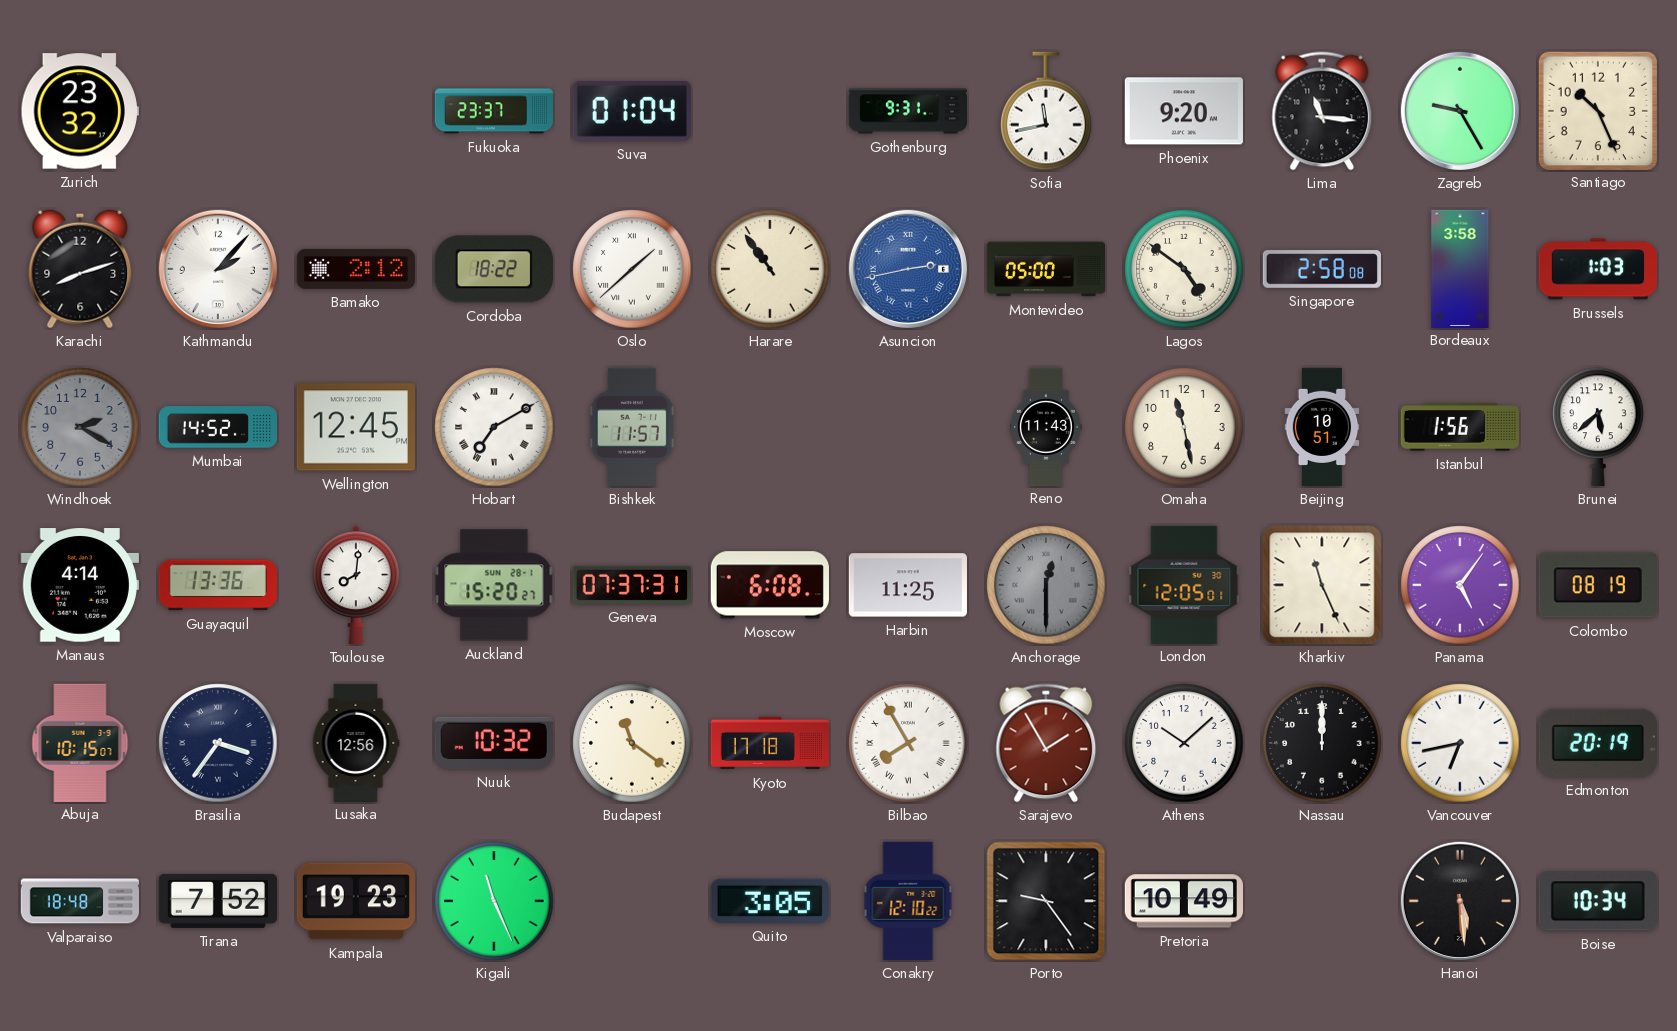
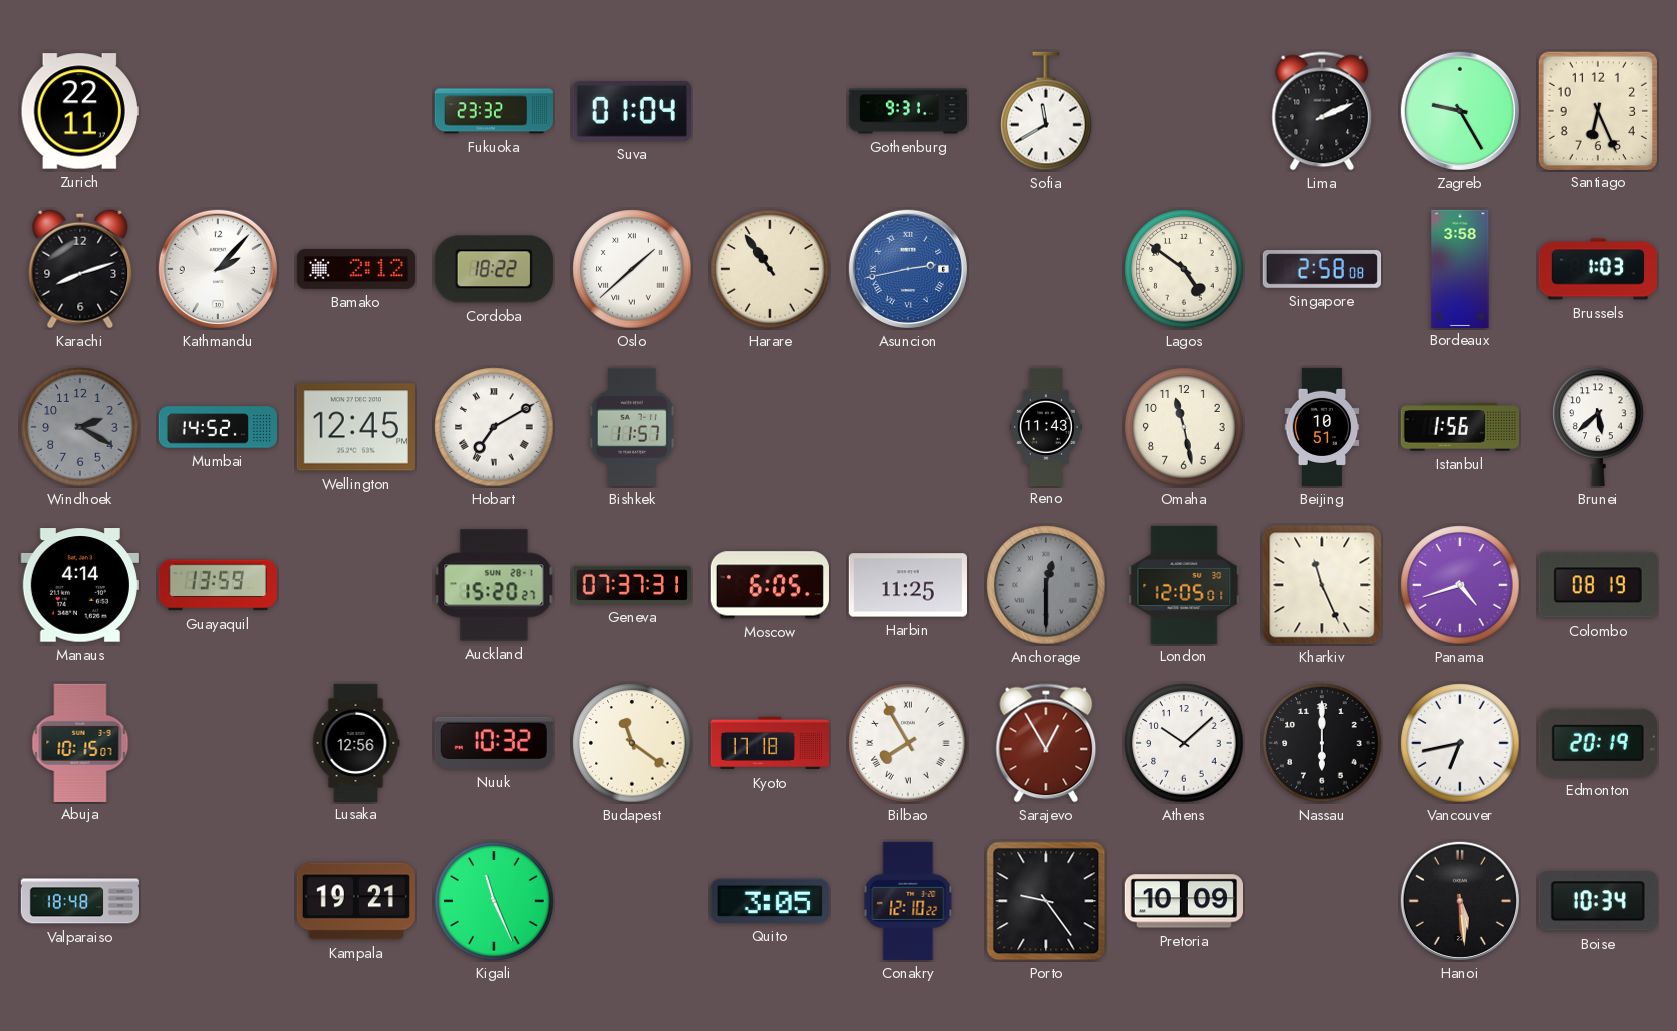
Zurich: 23:32 -> 22:11
Fukuoka: 23:37 -> 23:32
Sofia: 11:43 -> 11:40
Phoenix: 9:20 -> none
Lima: 11:16 -> 2:11
Santiago: 10:26 -> 6:26
Montevideo: 05:00 -> none
Guayaquil: 13:36 -> 13:59
Toulouse: 8:01 -> none
Moscow: 6:08 -> 6:05
Panama: 5:06 -> 4:42
Brasilia: 3:36 -> none
Sarajevo: 1:55 -> 12:55
Nassau: 12:00 -> 6:00
Tirana: 7:52 -> none
Kampala: 19:23 -> 19:21
Pretoria: 10:49 -> 10:09
